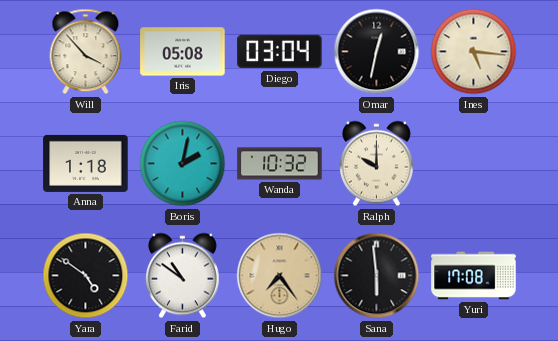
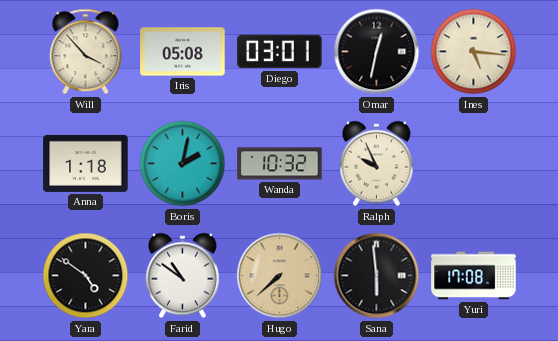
Diego: 03:04 -> 03:01
Ralph: 10:00 -> 9:56
Hugo: 7:24 -> 7:38
